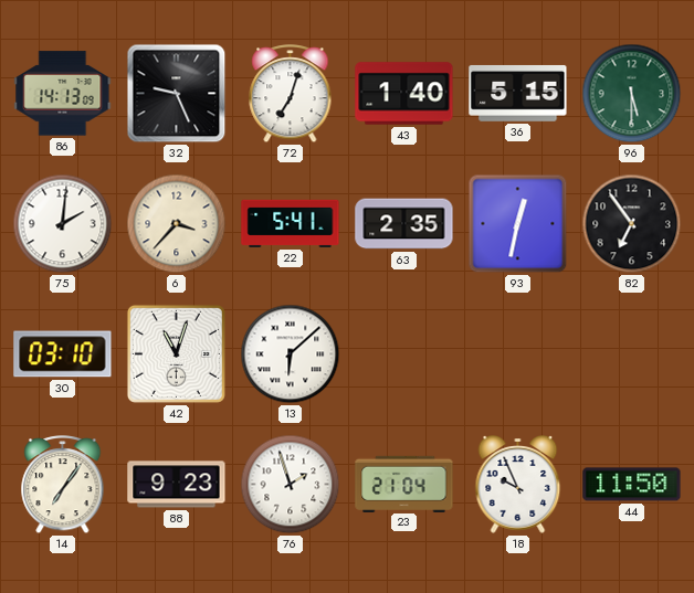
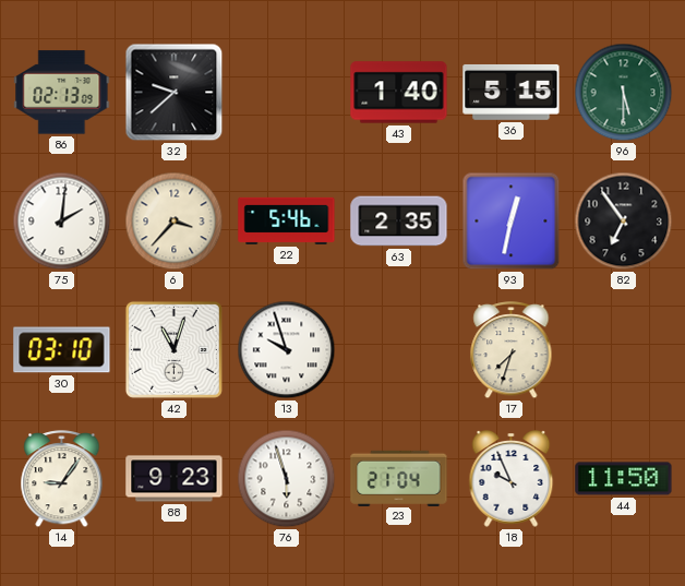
86: 14:13 -> 02:13
32: 9:26 -> 9:38
72: 7:03 -> none
22: 5:41 -> 5:46
13: 6:08 -> 9:57
17: none -> 7:33
14: 7:06 -> 9:06
76: 1:57 -> 5:57
